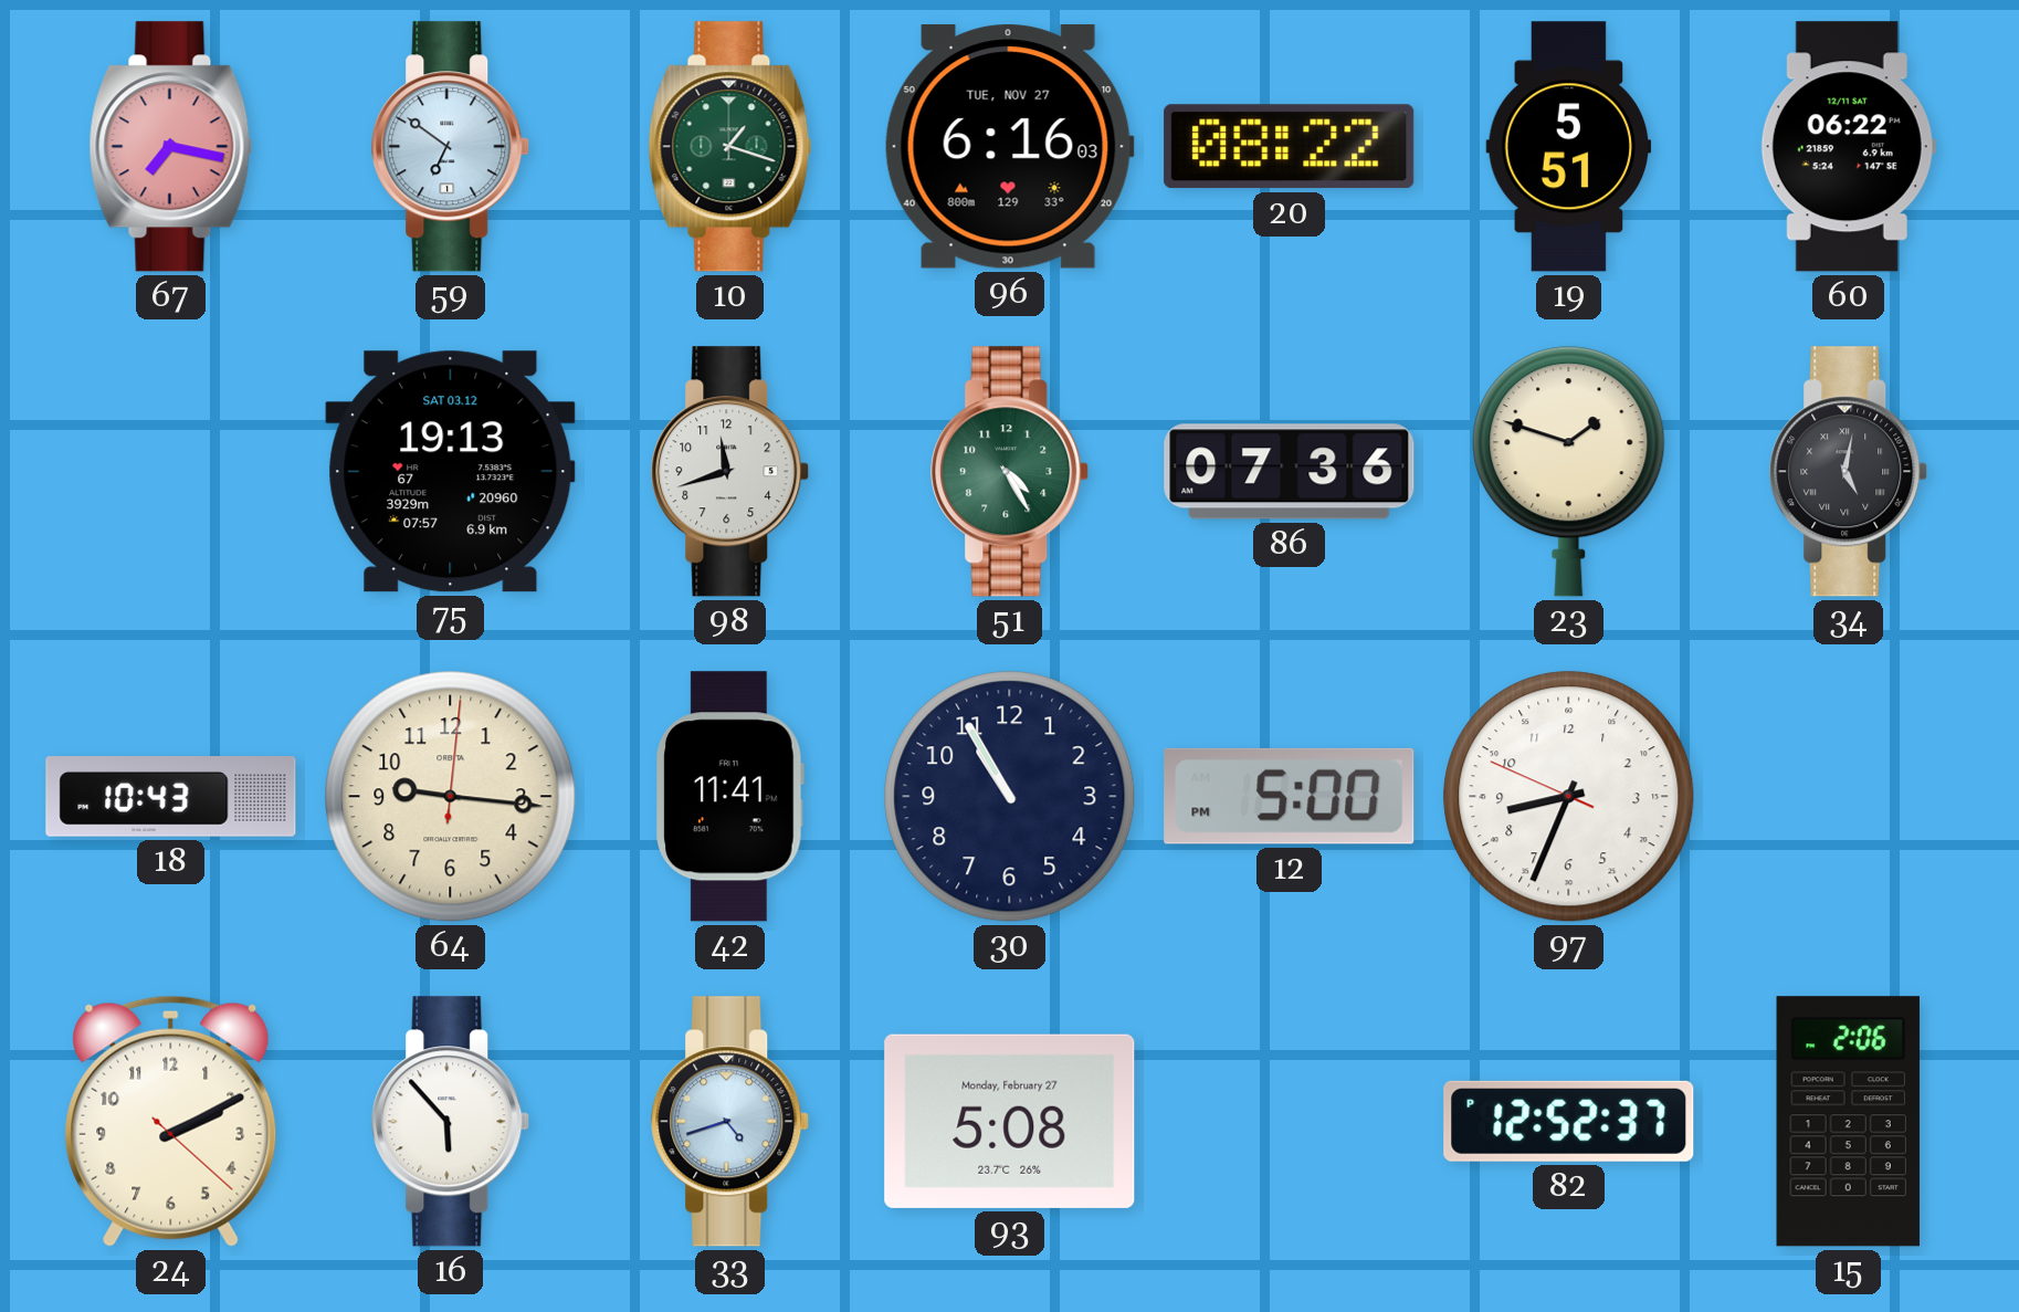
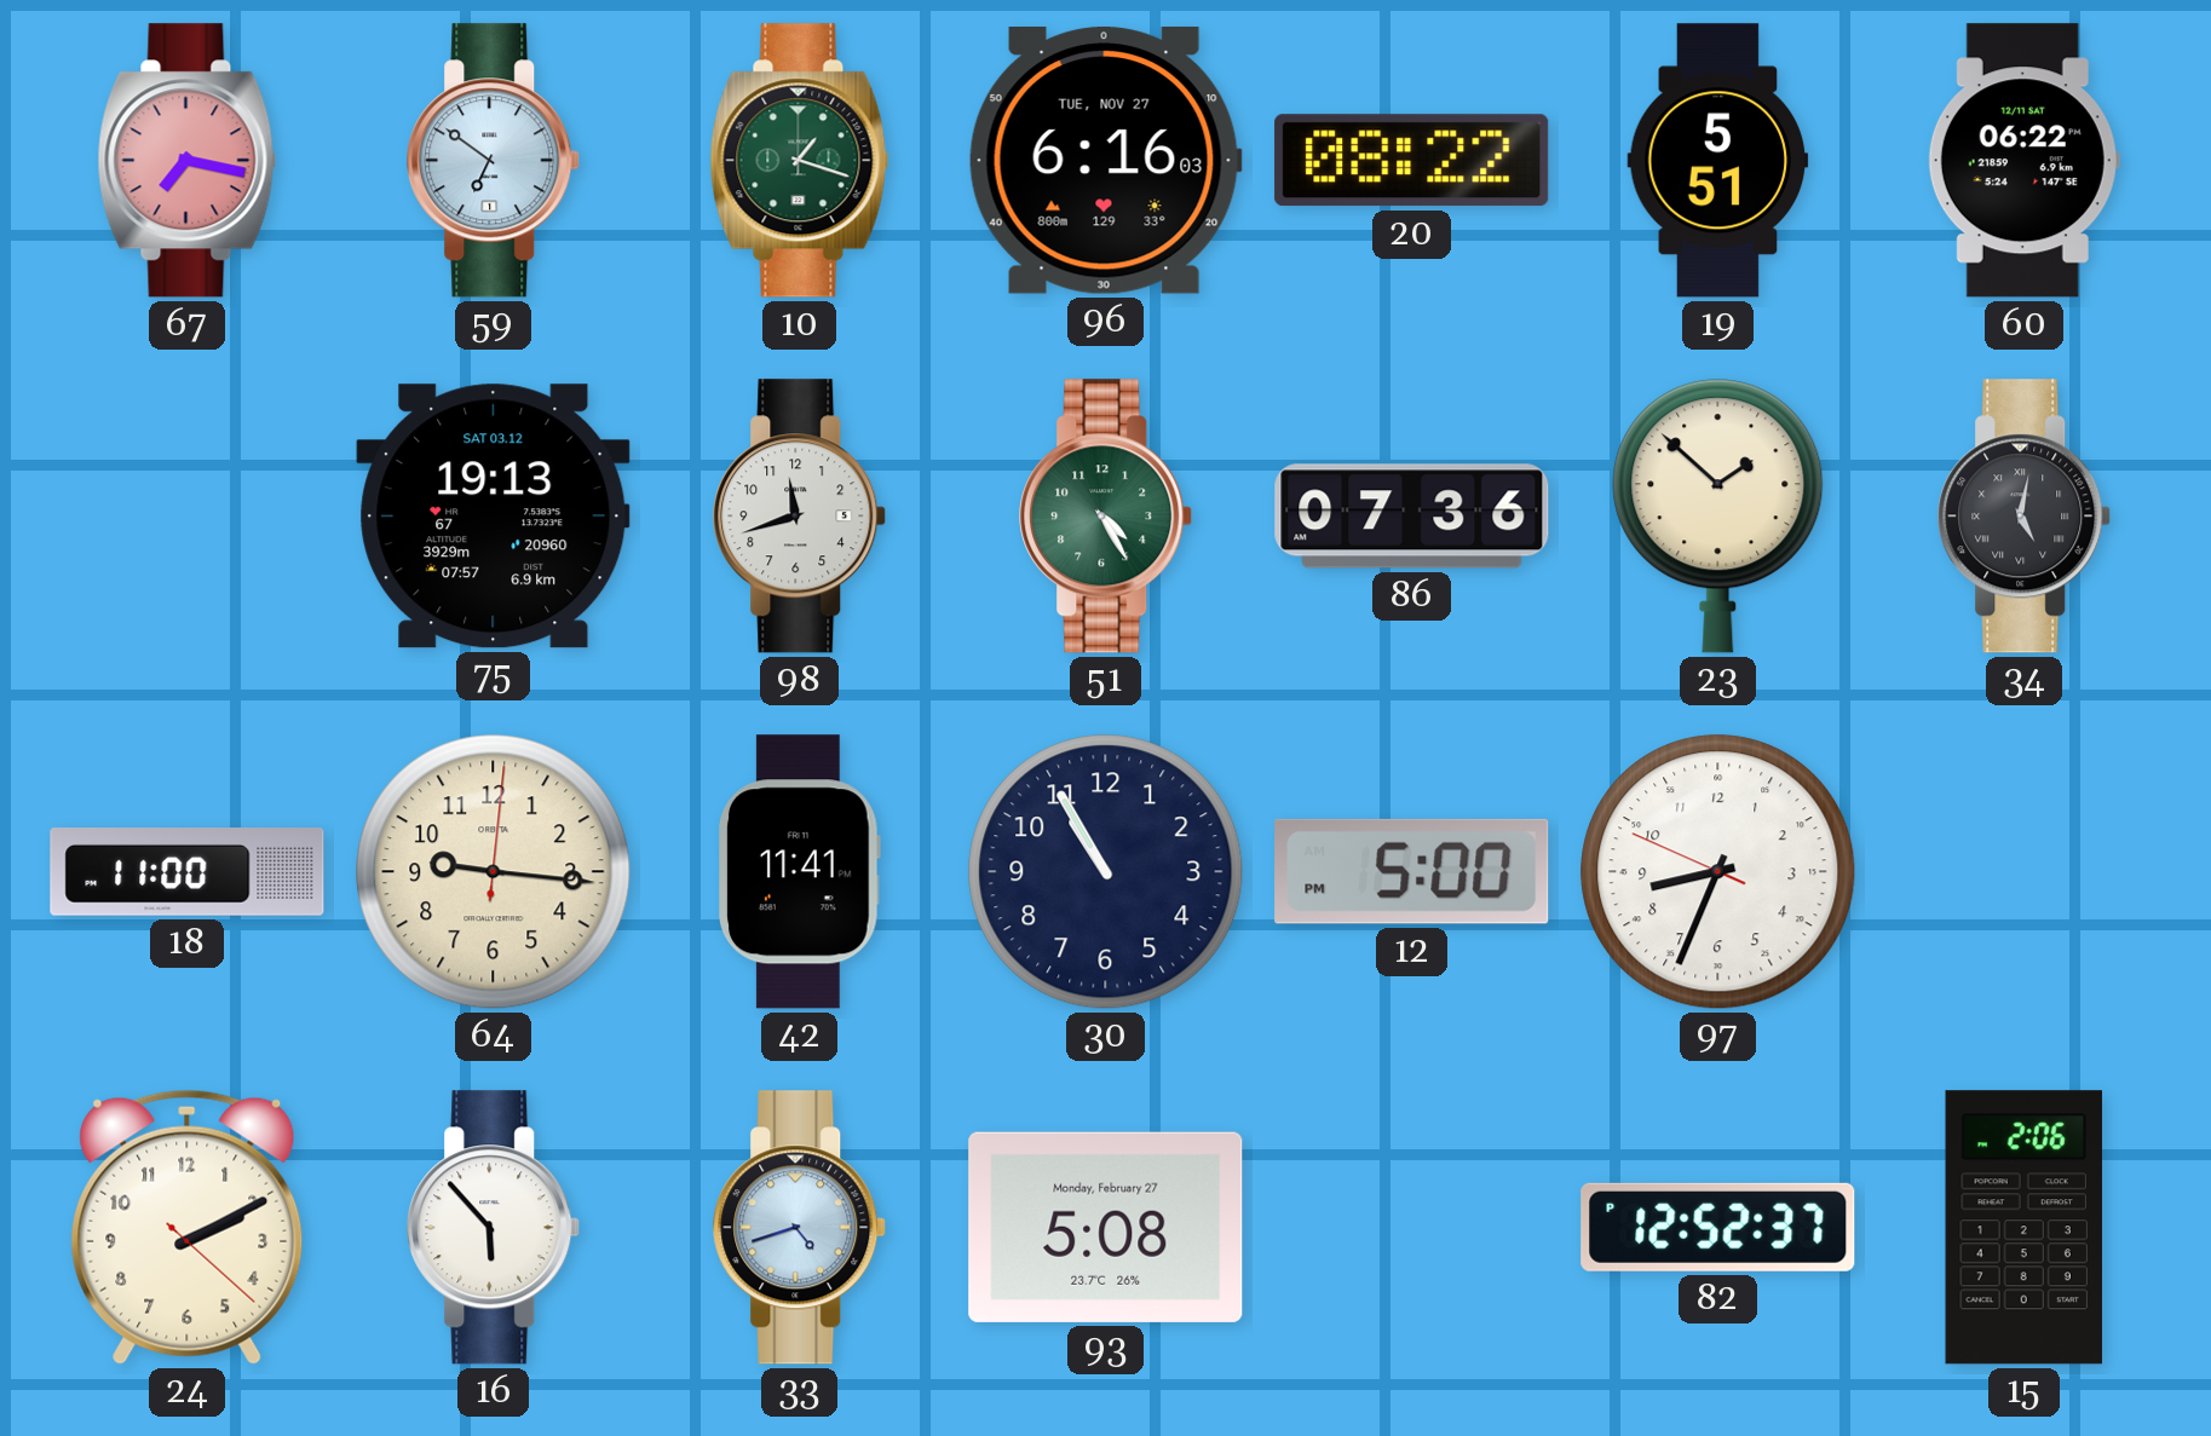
23: 1:48 -> 1:52
18: 10:43 -> 11:00
